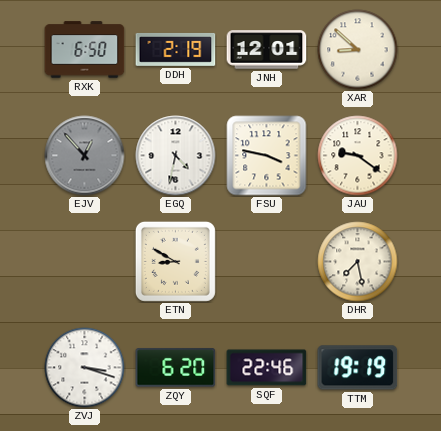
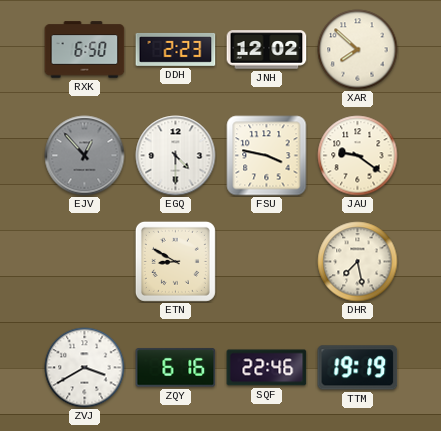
DDH: 2:19 -> 2:23
JNH: 12:01 -> 12:02
XAR: 8:52 -> 7:52
EGQ: 4:32 -> 4:30
ZVJ: 3:18 -> 3:40
ZQY: 6:20 -> 6:16
